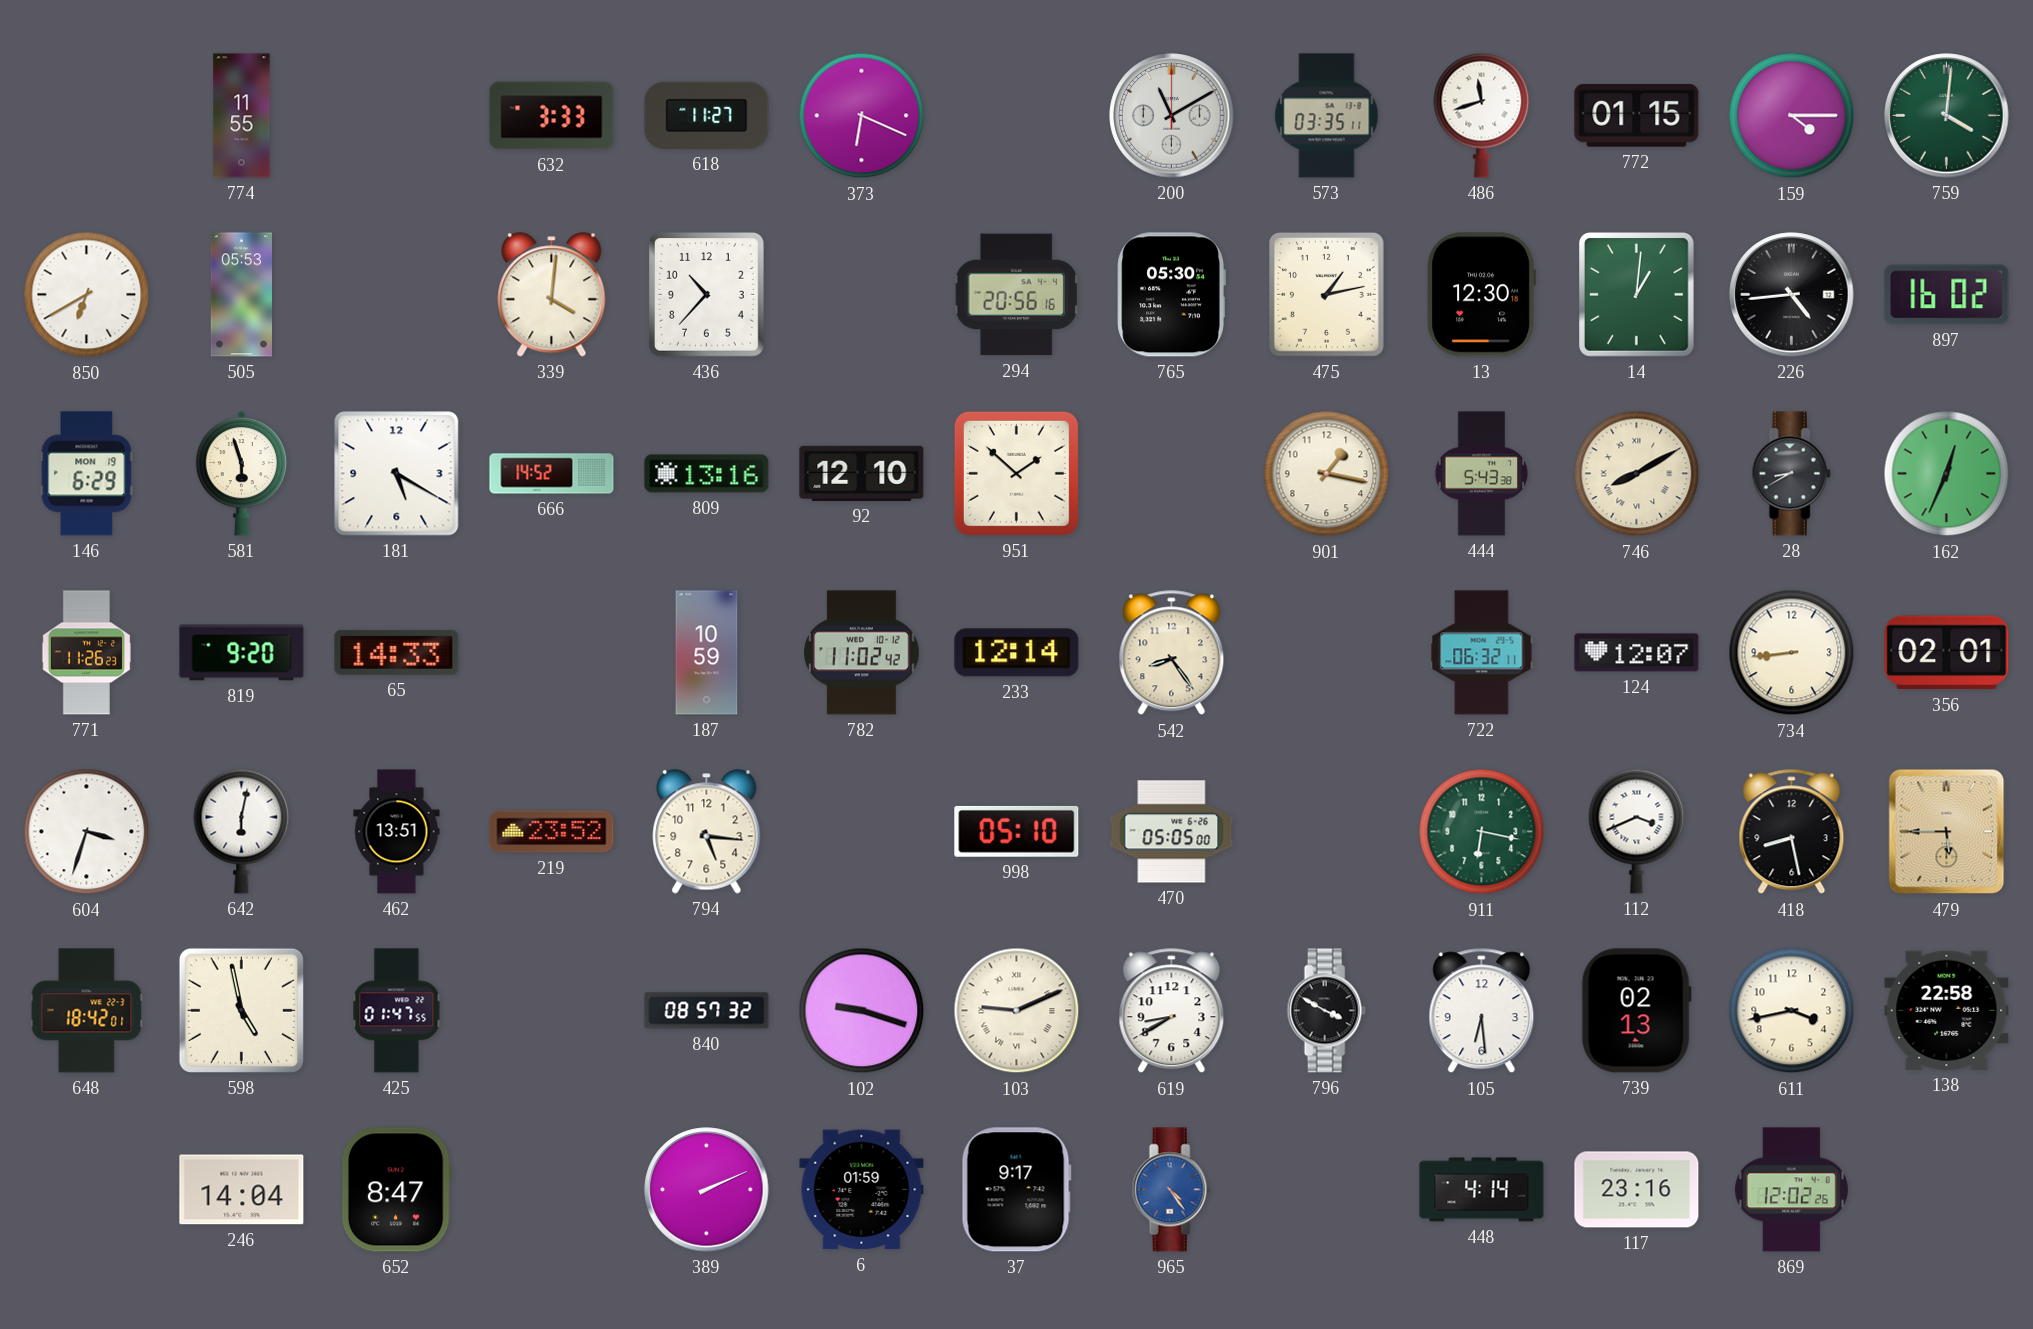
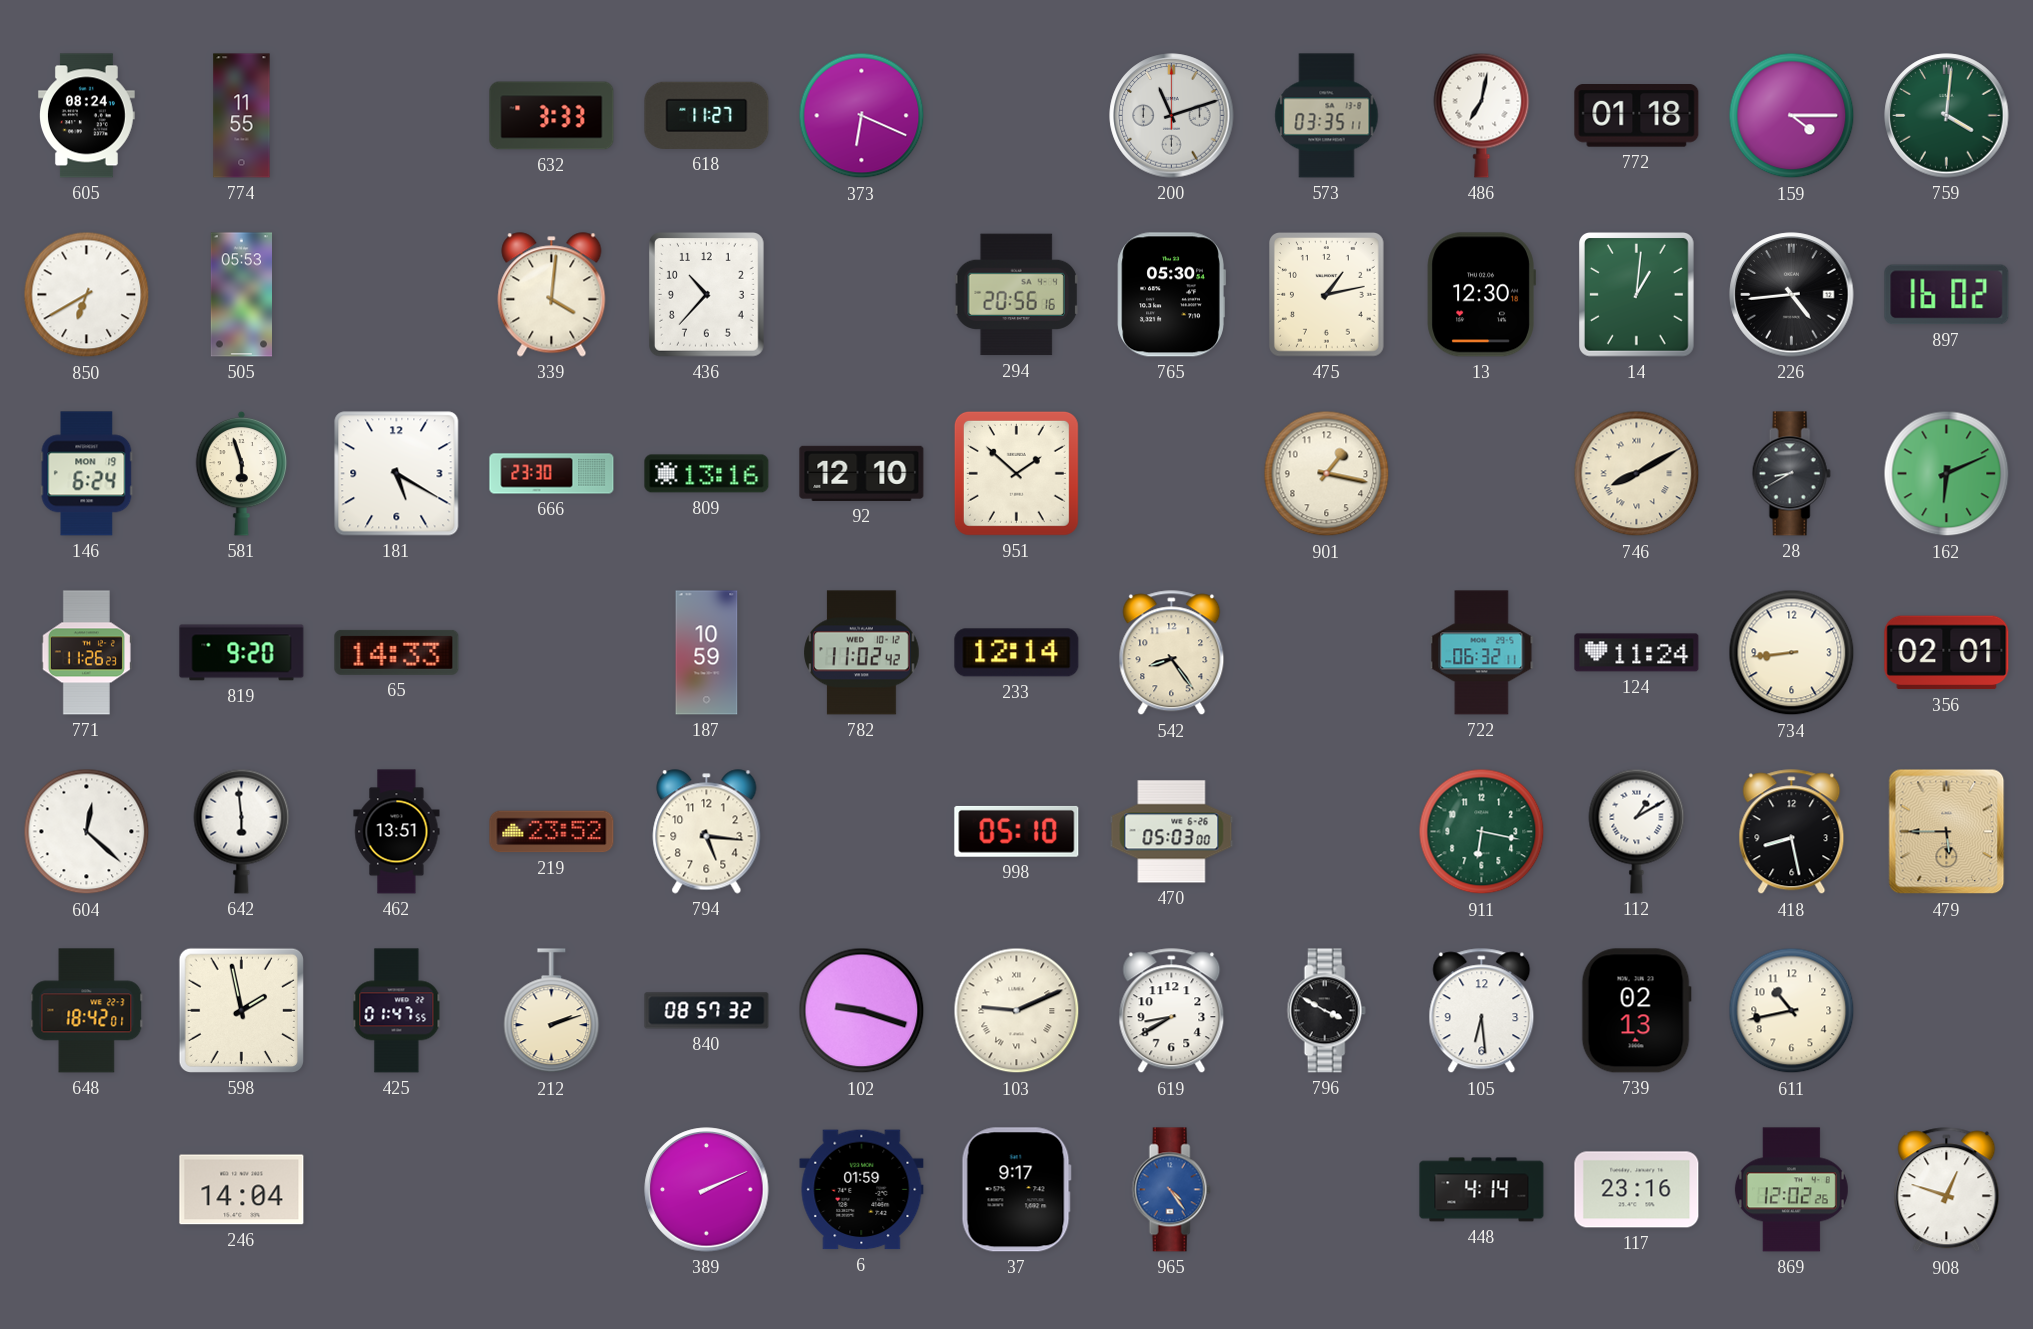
605: none -> 08:24
200: 11:10 -> 11:12
486: 11:42 -> 7:02
772: 01:15 -> 01:18
146: 6:29 -> 6:24
666: 14:52 -> 23:30
444: 5:43 -> none
162: 12:34 -> 6:11
124: 12:07 -> 11:24
604: 3:33 -> 12:22
642: 6:02 -> 5:59
470: 05:05 -> 05:03
112: 3:41 -> 1:10
598: 4:58 -> 1:58
212: none -> 2:12
611: 3:43 -> 10:43
138: 22:58 -> none
652: 8:47 -> none
908: none -> 12:48
